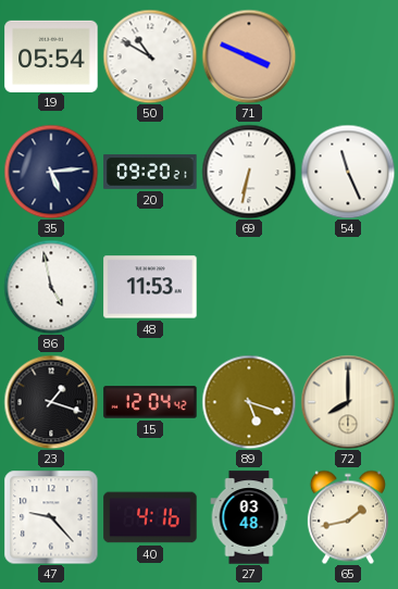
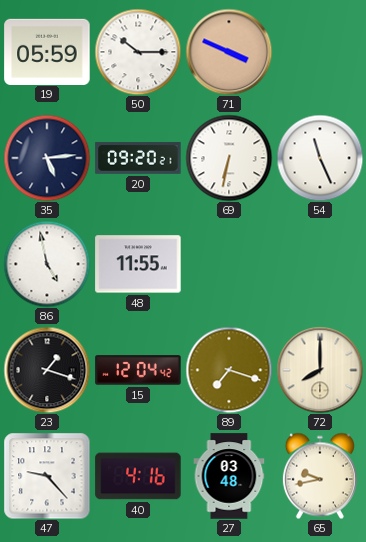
19: 05:54 -> 05:59
50: 10:50 -> 10:15
48: 11:53 -> 11:55
89: 5:18 -> 7:18
65: 1:43 -> 9:43
